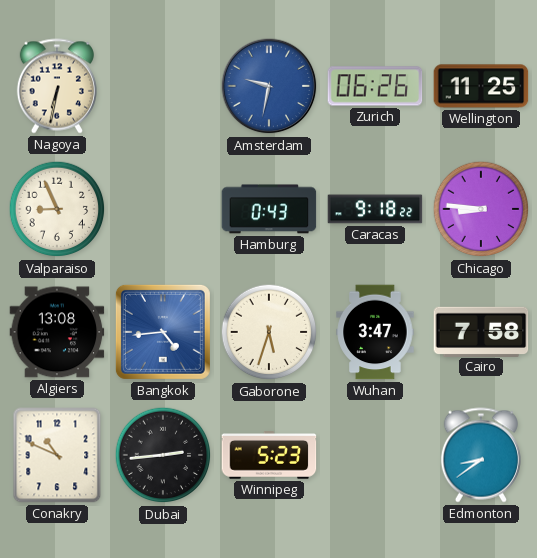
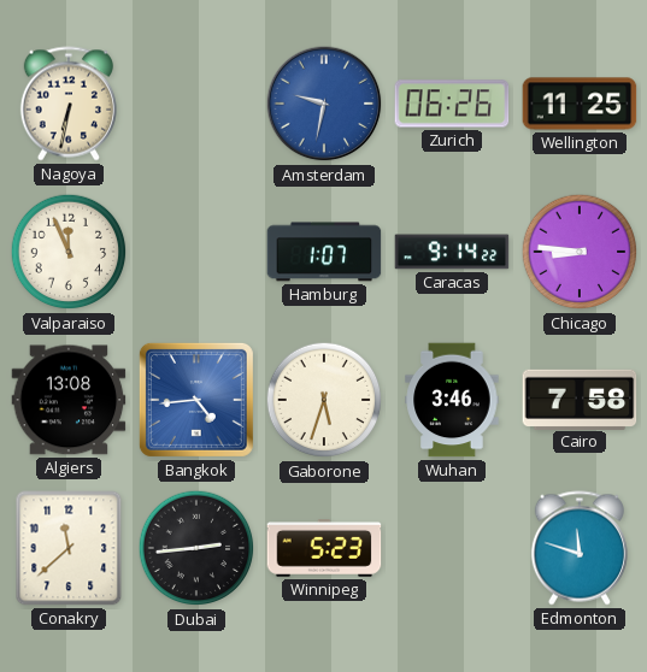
Valparaiso: 8:56 -> 11:56
Hamburg: 0:43 -> 1:07
Caracas: 9:18 -> 9:14
Wuhan: 3:47 -> 3:46
Conakry: 10:49 -> 11:38
Edmonton: 8:39 -> 11:48
